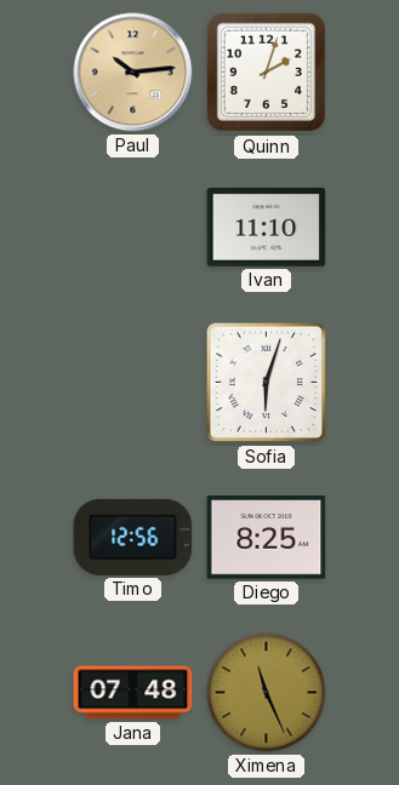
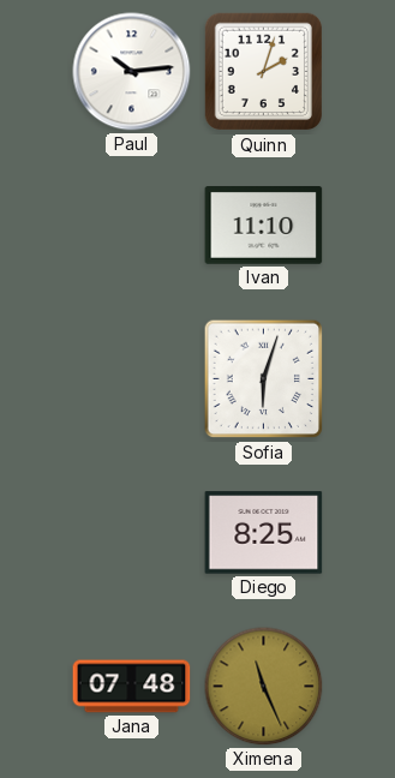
Paul dial: champagne -> white
Timo: 12:56 -> none
